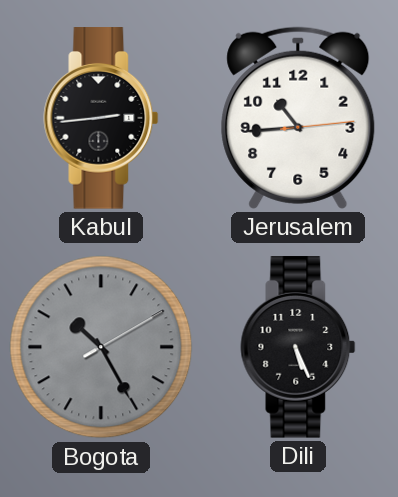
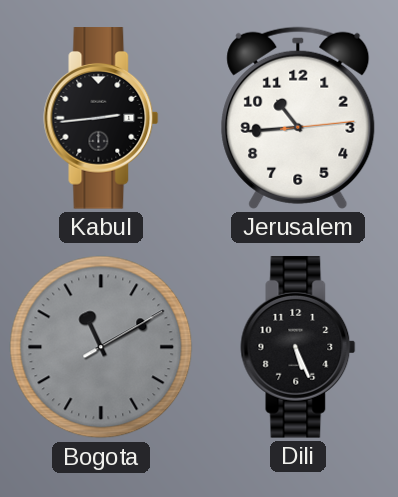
Bogota: 10:25 -> 11:10
